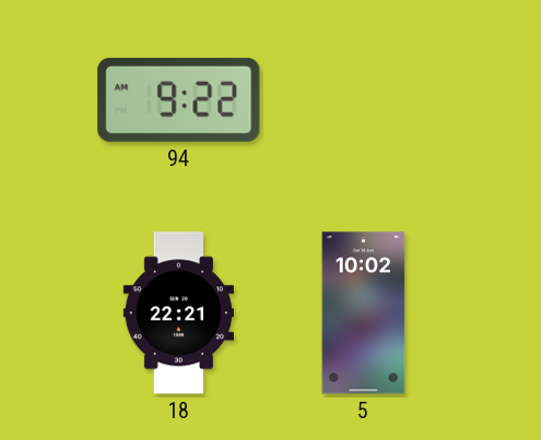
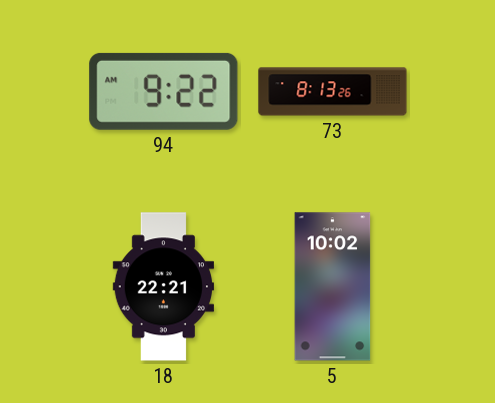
73: none -> 8:13
